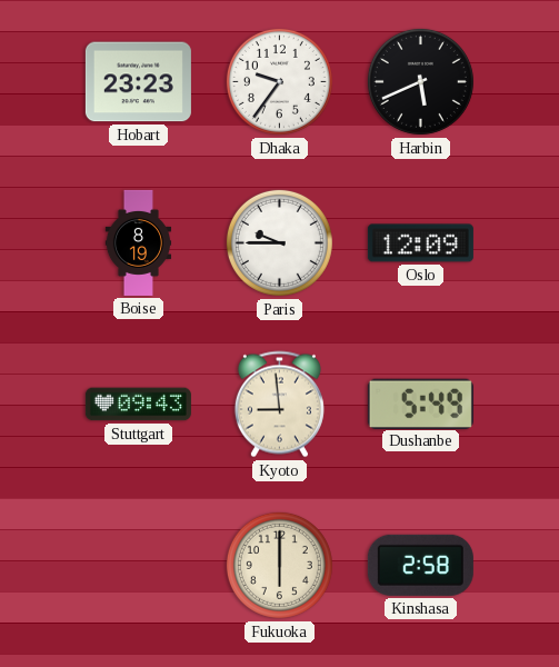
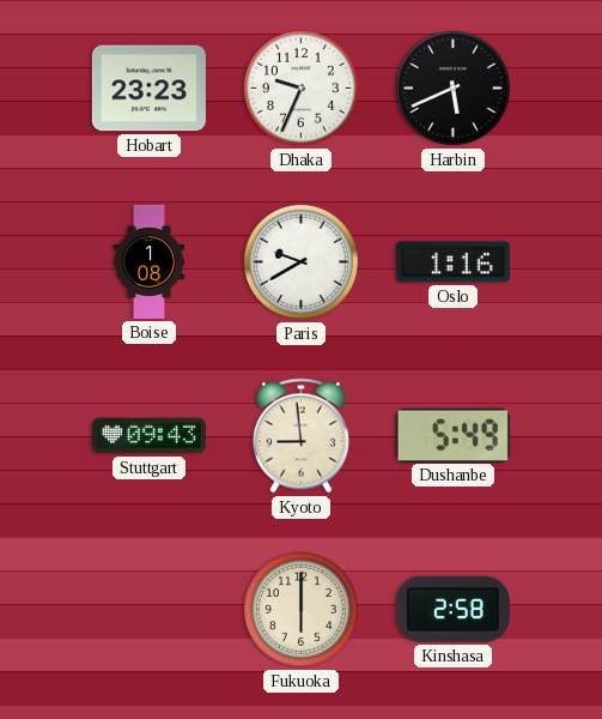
Dhaka: 9:36 -> 9:34
Boise: 8:19 -> 1:08
Paris: 9:45 -> 9:40
Oslo: 12:09 -> 1:16
